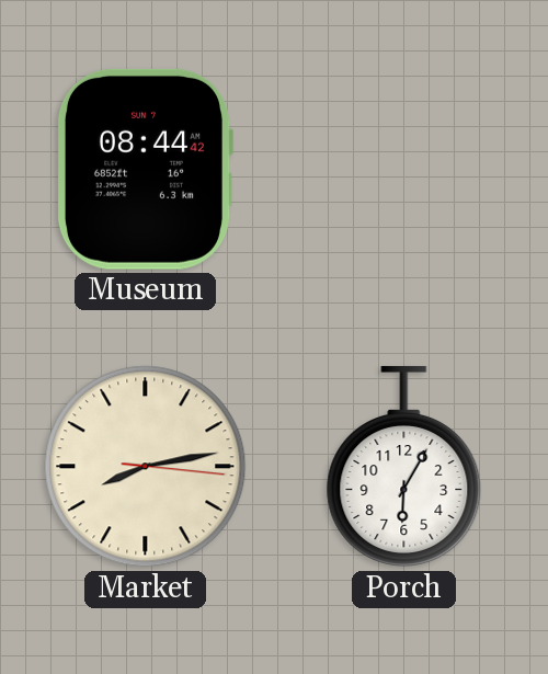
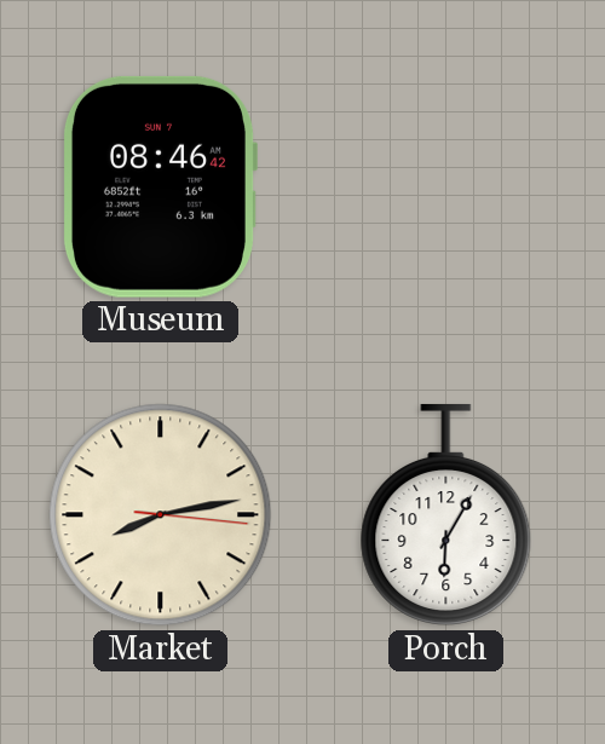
Museum: 08:44 -> 08:46
